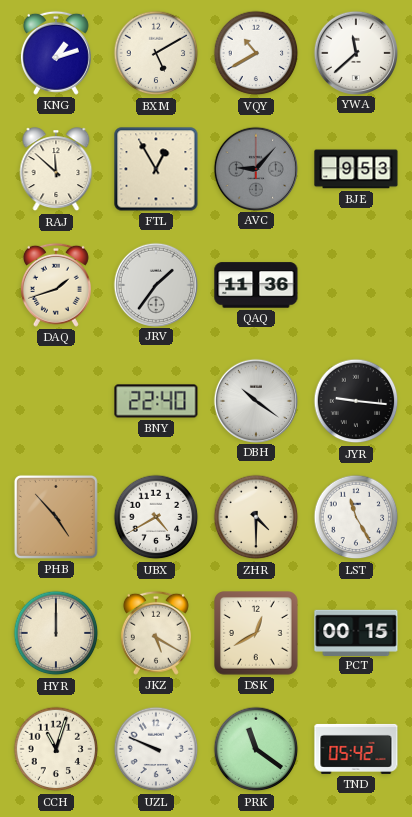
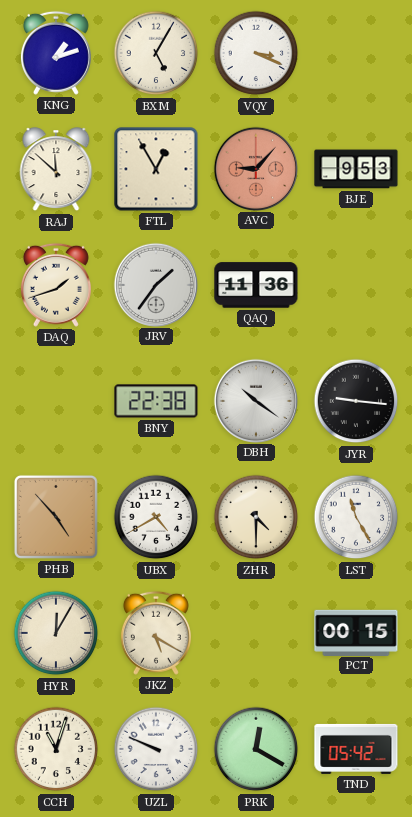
BXM: 5:10 -> 5:05
VQY: 10:40 -> 3:19
YWA: 11:38 -> none
AVC dial: grey -> salmon
BNY: 22:40 -> 22:38
HYR: 12:00 -> 12:05
DSK: 12:40 -> none
PRK: 11:21 -> 12:20
